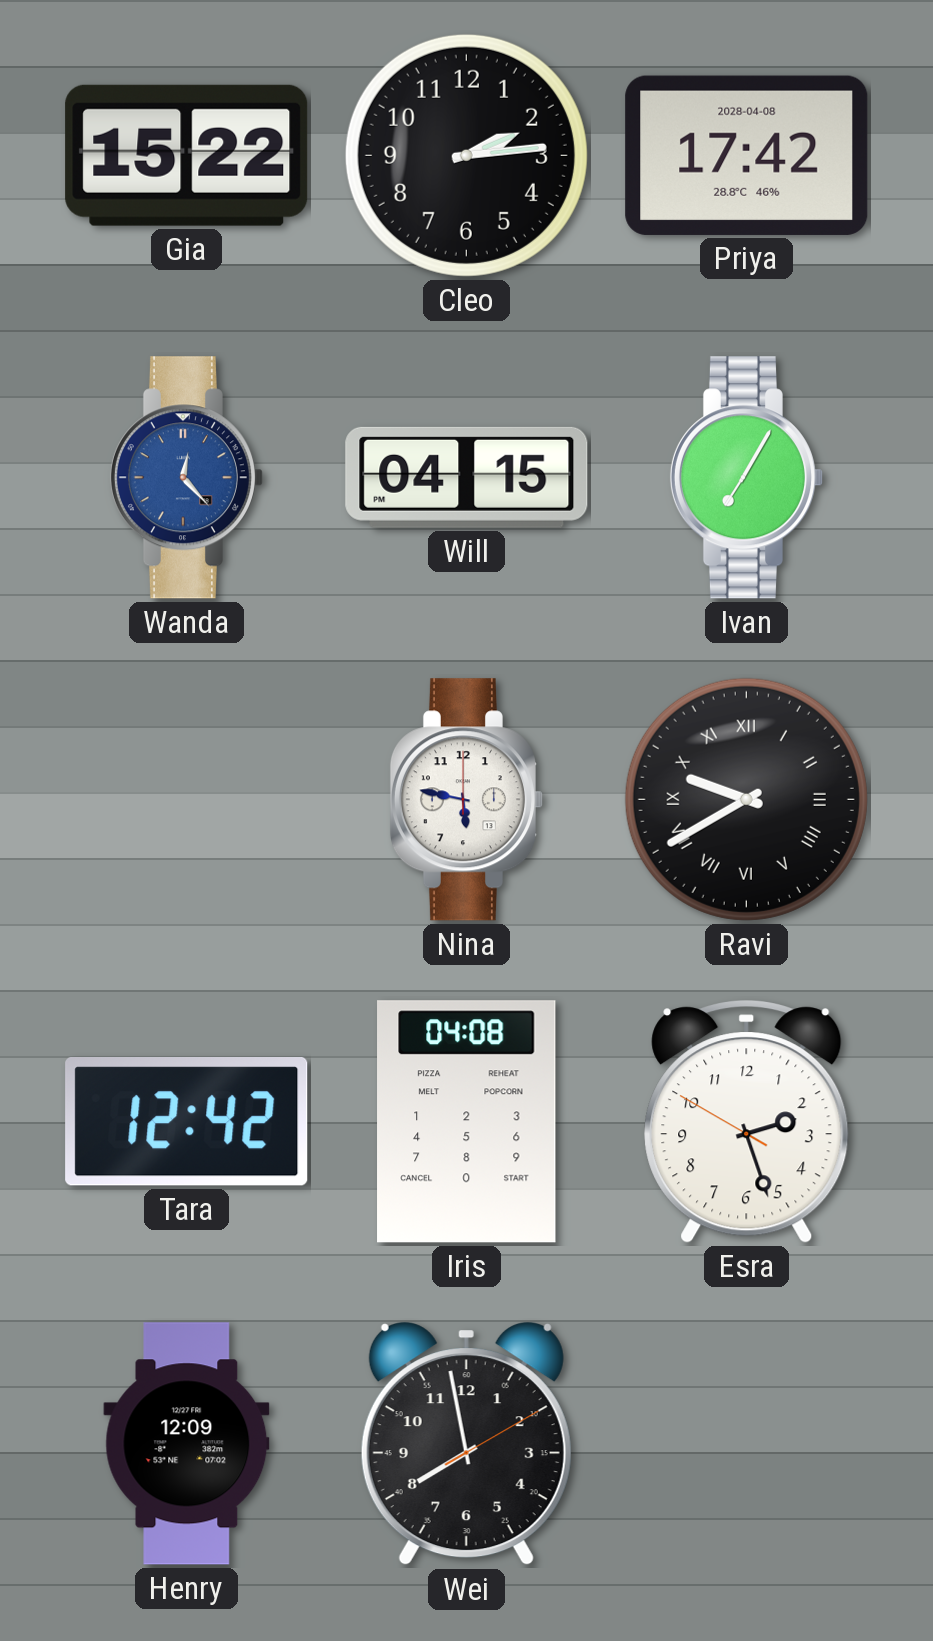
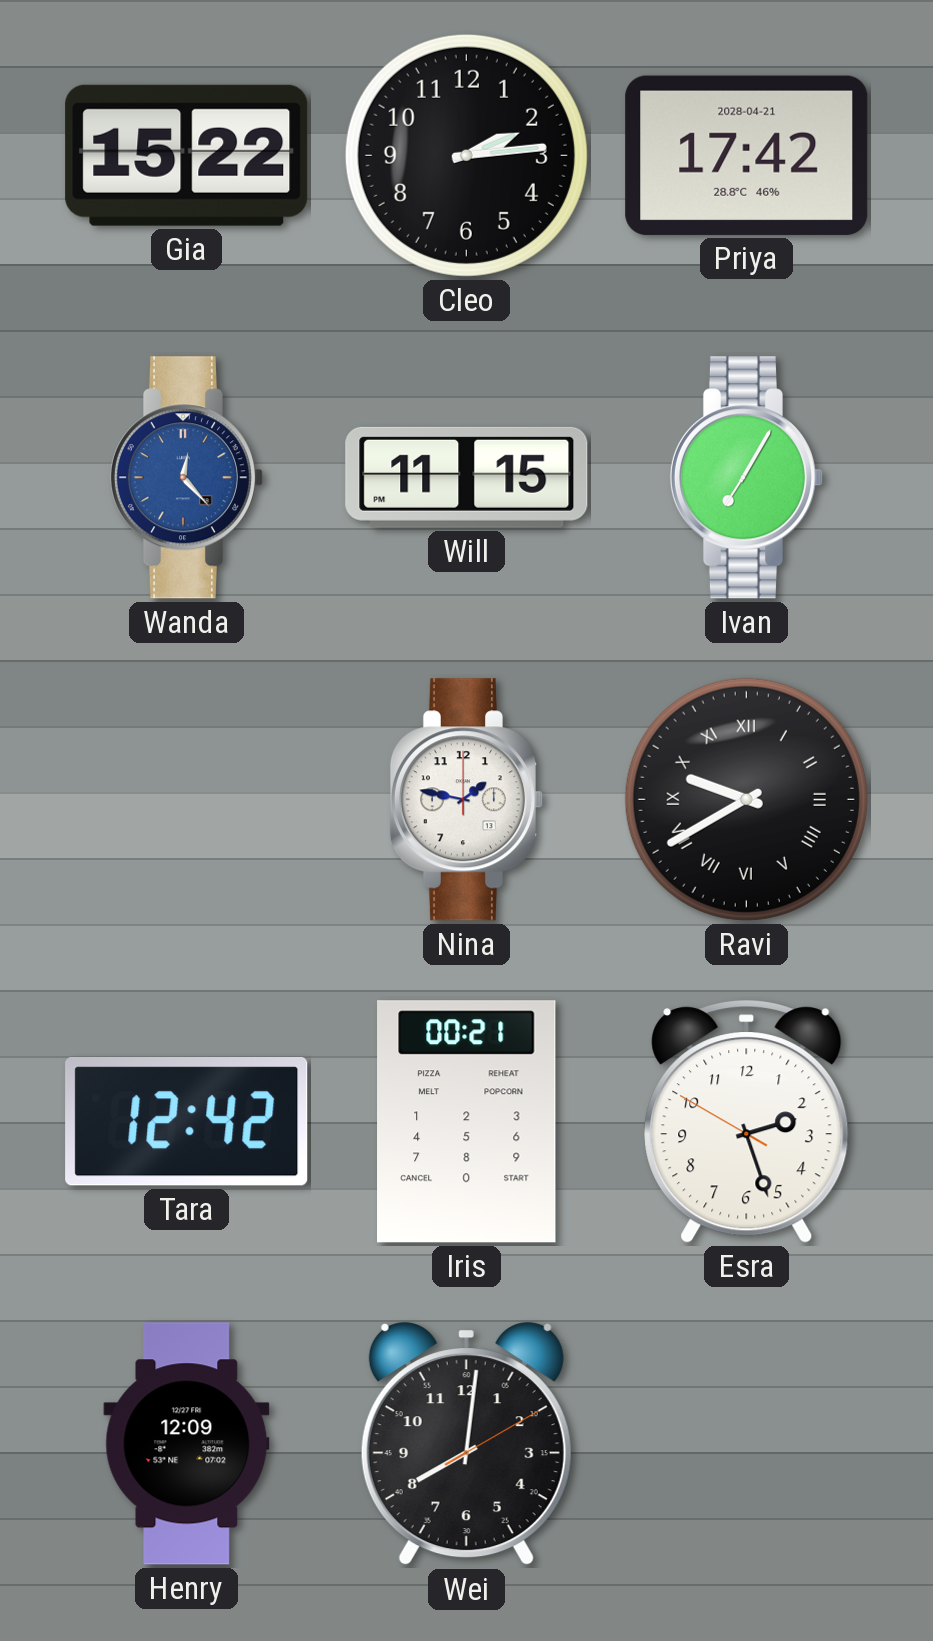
Priya date: 2028-04-08 -> 2028-04-21
Will: 04:15 -> 11:15
Nina: 5:47 -> 1:47
Iris: 04:08 -> 00:21
Wei: 7:58 -> 8:01
